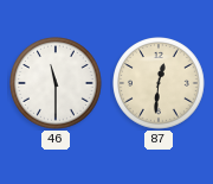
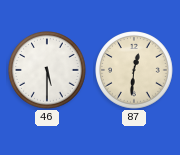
46: 11:30 -> 5:30
